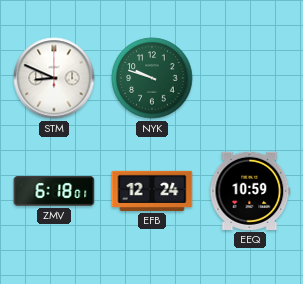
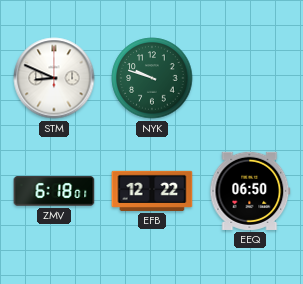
EFB: 12:24 -> 12:22
EEQ: 10:59 -> 06:50
